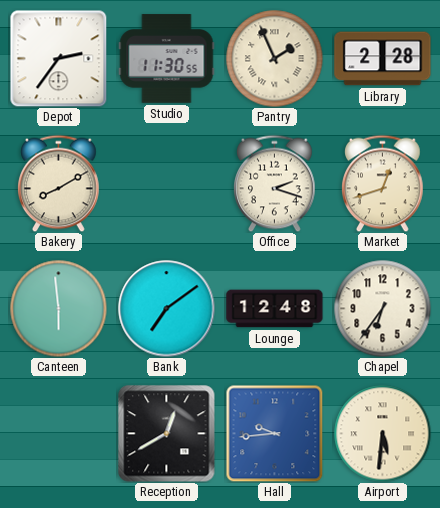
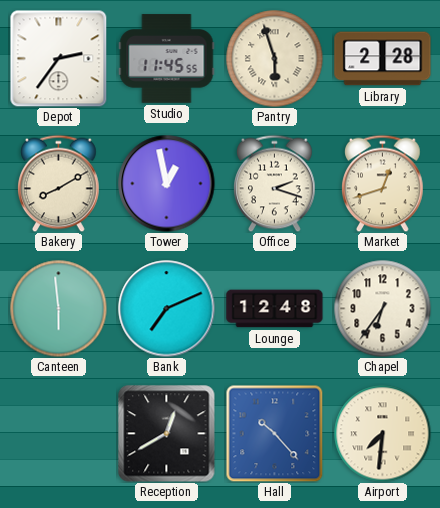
Studio: 11:30 -> 11:45
Pantry: 1:56 -> 5:57
Tower: none -> 12:58
Bank: 7:09 -> 7:11
Hall: 9:44 -> 10:23
Airport: 5:31 -> 7:31
